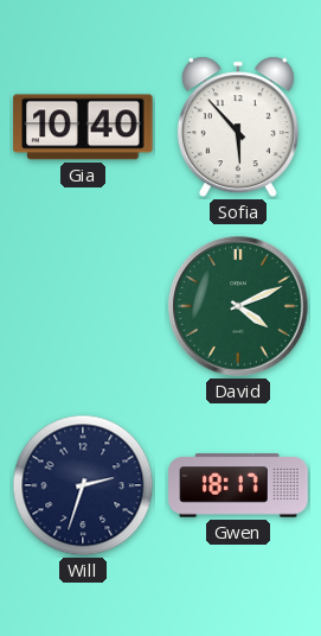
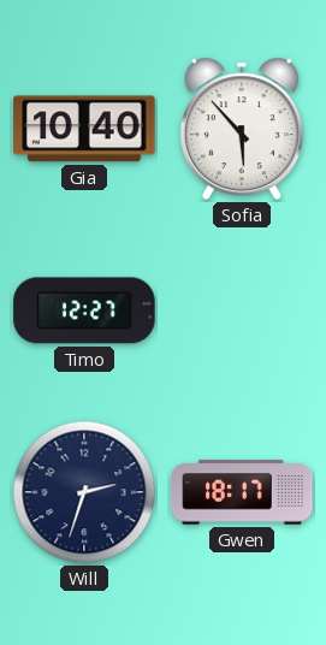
Timo: none -> 12:27
David: 4:11 -> none
